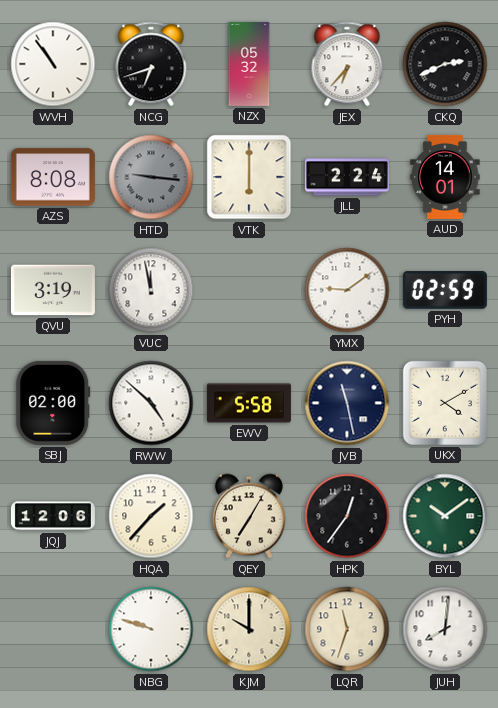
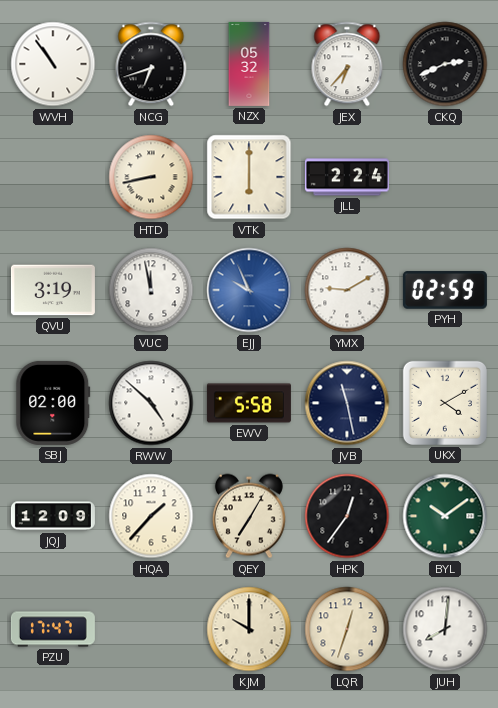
AZS: 8:08 -> none
HTD: 9:16 -> 8:43
HTD dial: grey -> cream
AUD: 14:01 -> none
EJJ: none -> 9:56
YMX: 9:09 -> 9:10
JQJ: 12:06 -> 12:09
PZU: none -> 17:47
NBG: 9:48 -> none
LQR: 11:33 -> 12:33
